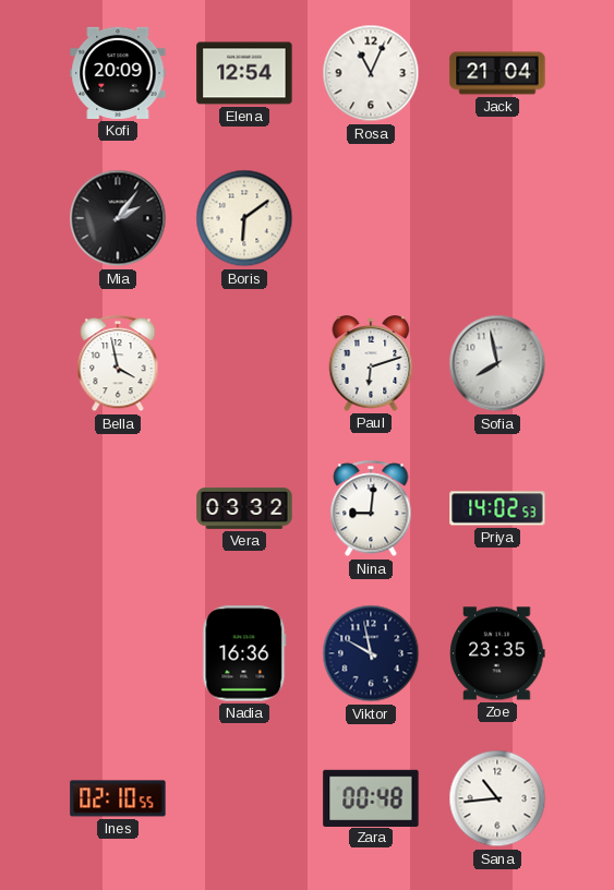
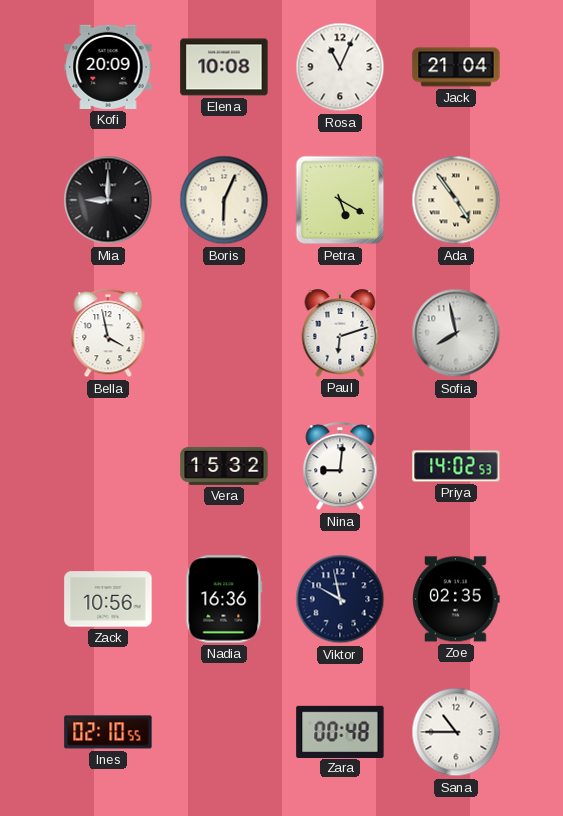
Elena: 12:54 -> 10:08
Mia: 2:06 -> 9:00
Boris: 6:09 -> 6:04
Petra: none -> 5:20
Ada: none -> 4:54
Vera: 03:32 -> 15:32
Zack: none -> 10:56
Zoe: 23:35 -> 02:35
Sana: 10:44 -> 10:45
